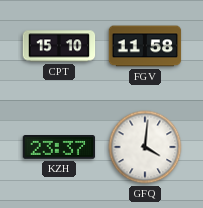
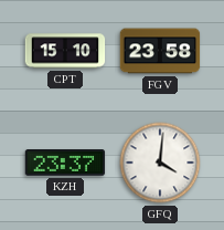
FGV: 11:58 -> 23:58
